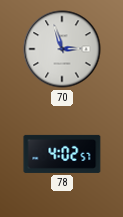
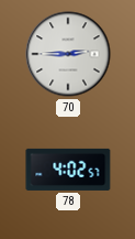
70: 2:57 -> 2:45
